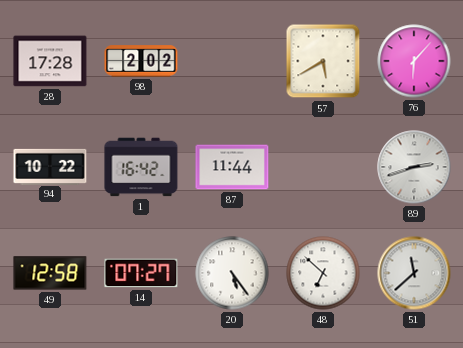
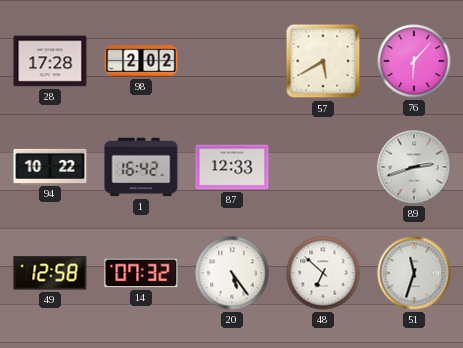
87: 11:44 -> 12:33
14: 07:27 -> 07:32
51: 11:38 -> 11:33
